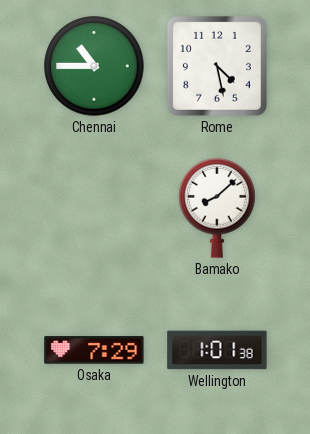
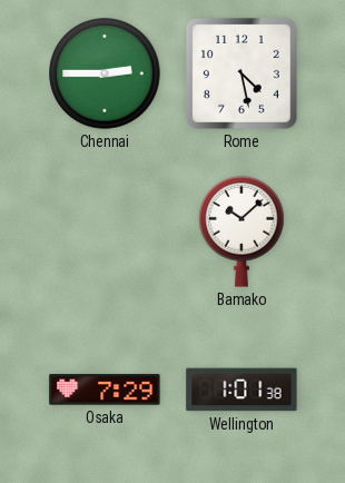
Chennai: 10:45 -> 2:45
Bamako: 8:08 -> 10:08
